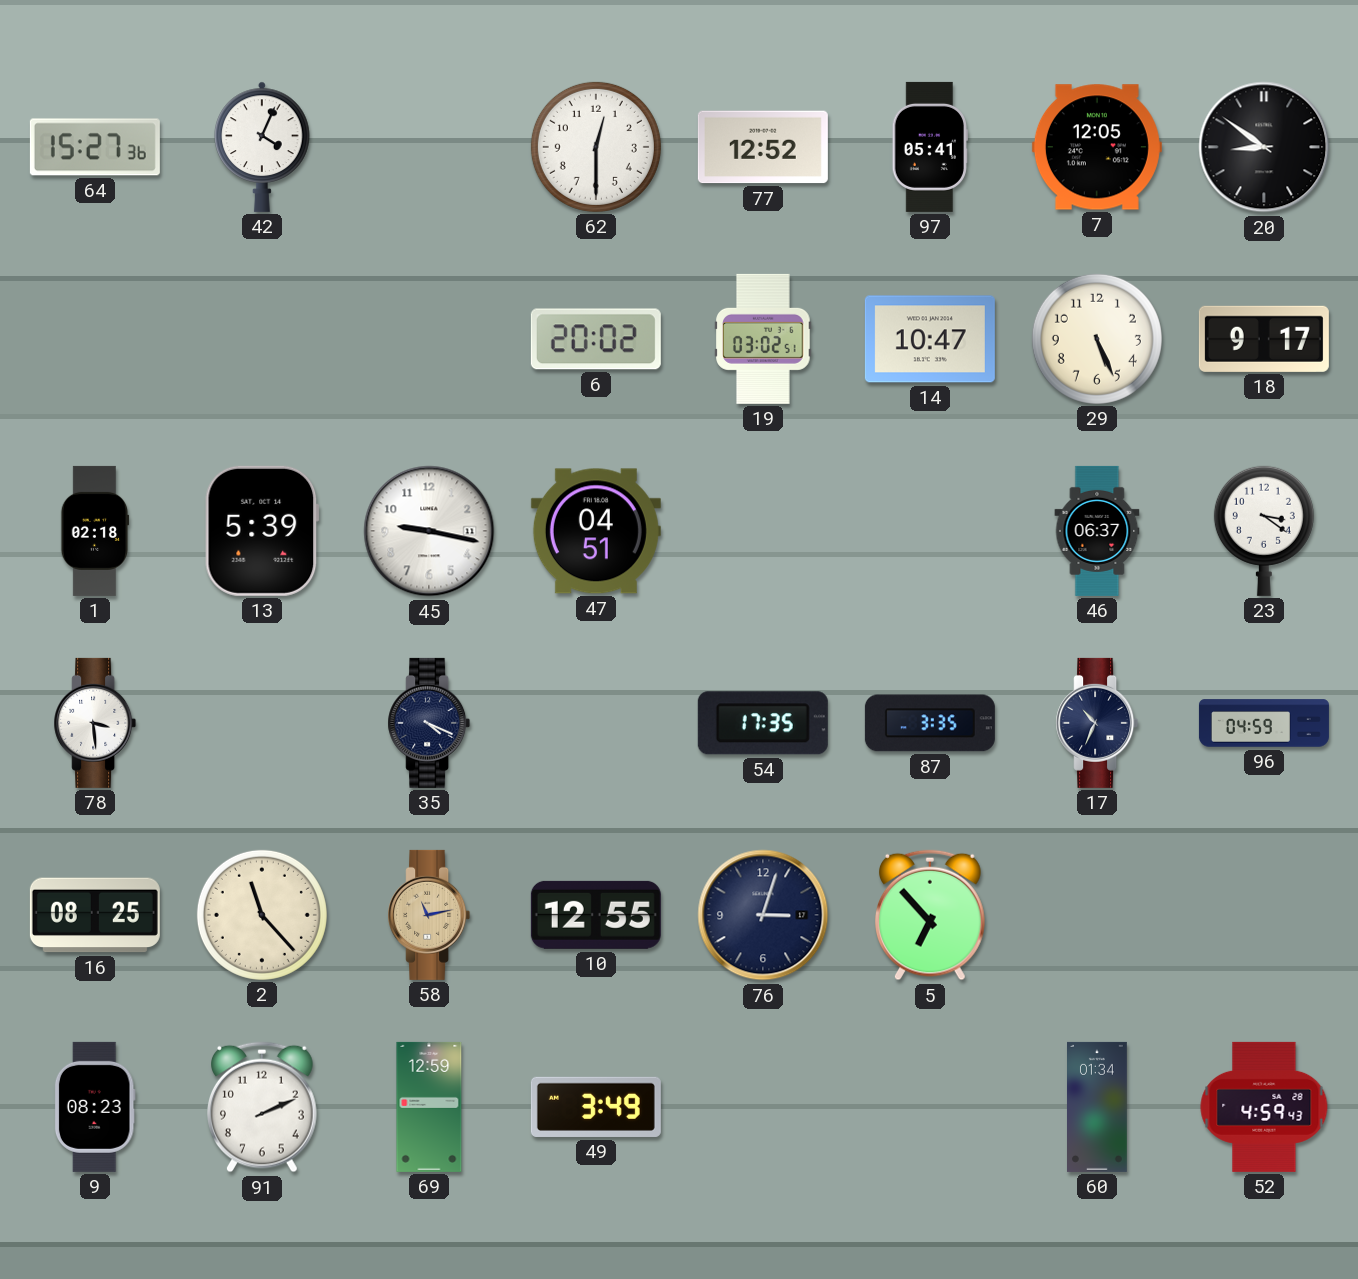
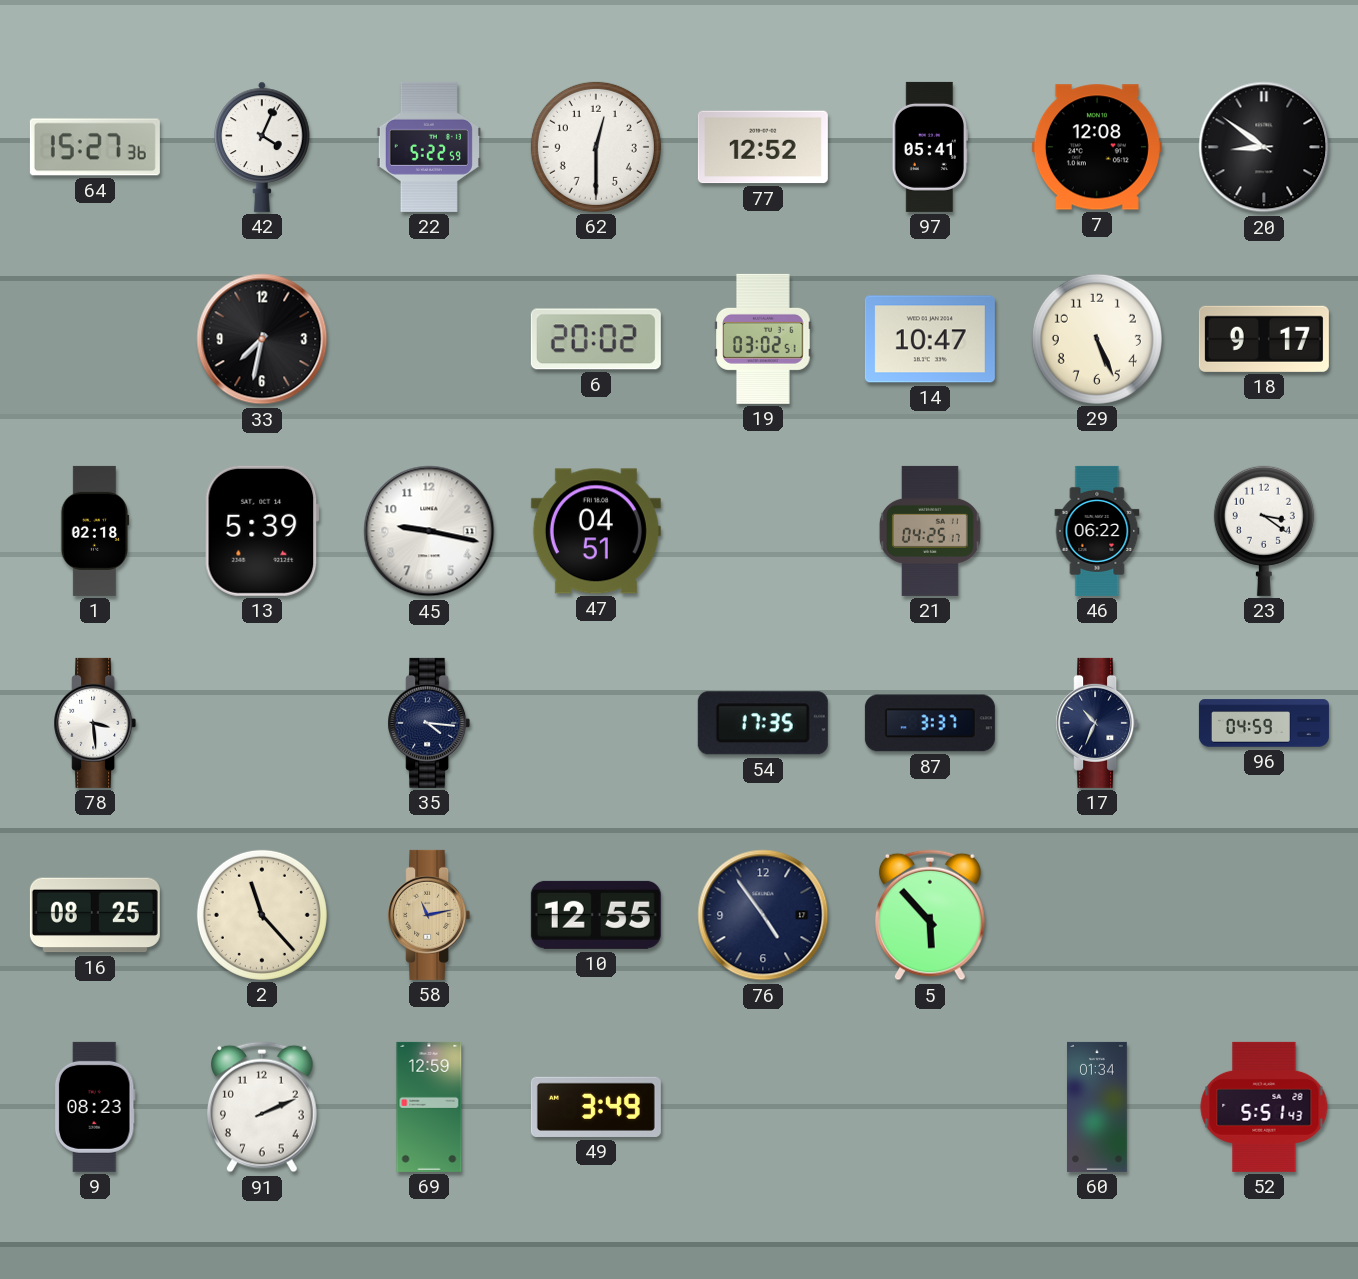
22: none -> 5:22
7: 12:05 -> 12:08
33: none -> 7:32
21: none -> 04:25
46: 06:37 -> 06:22
35: 4:19 -> 4:16
87: 3:35 -> 3:37
76: 3:03 -> 4:54
5: 6:53 -> 5:53
52: 4:59 -> 5:51
